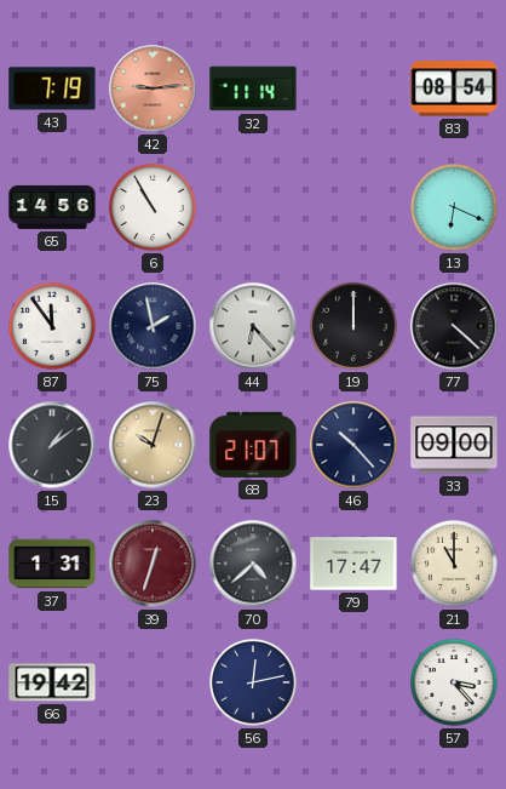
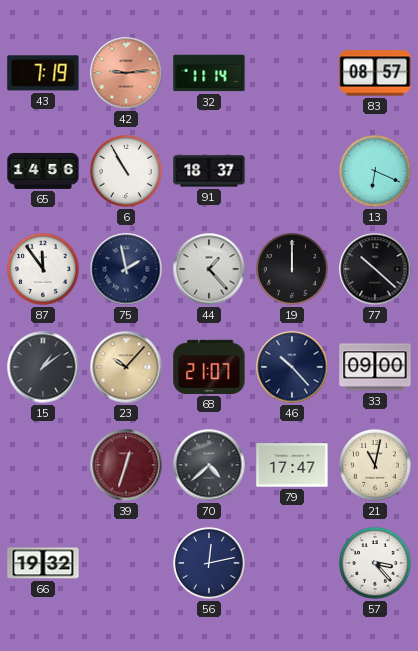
83: 08:54 -> 08:57
91: none -> 18:37
44: 6:23 -> 1:23
77: 4:22 -> 10:22
23: 10:03 -> 10:07
37: 1:31 -> none
21: 11:00 -> 11:02
66: 19:42 -> 19:32
